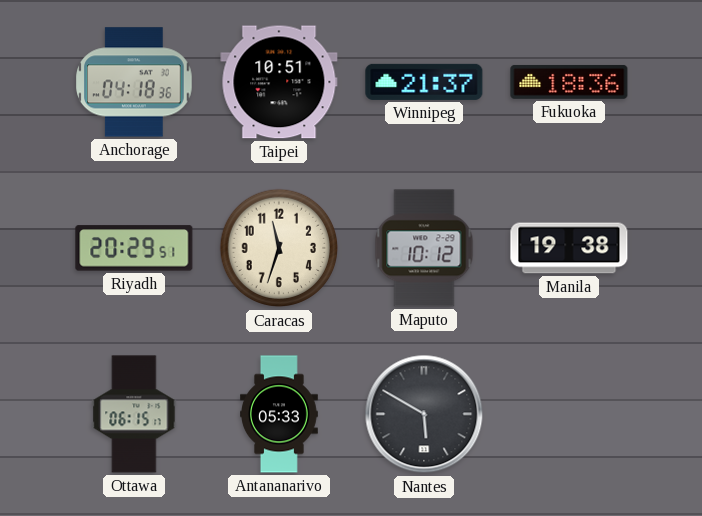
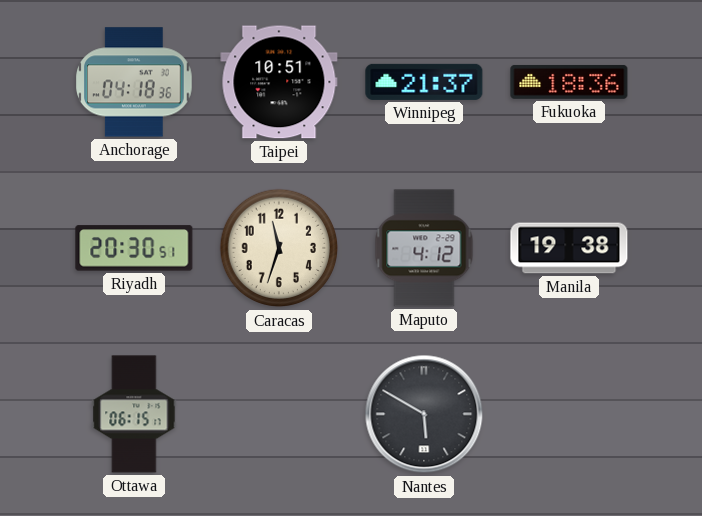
Riyadh: 20:29 -> 20:30
Maputo: 10:12 -> 4:12
Antananarivo: 05:33 -> none
